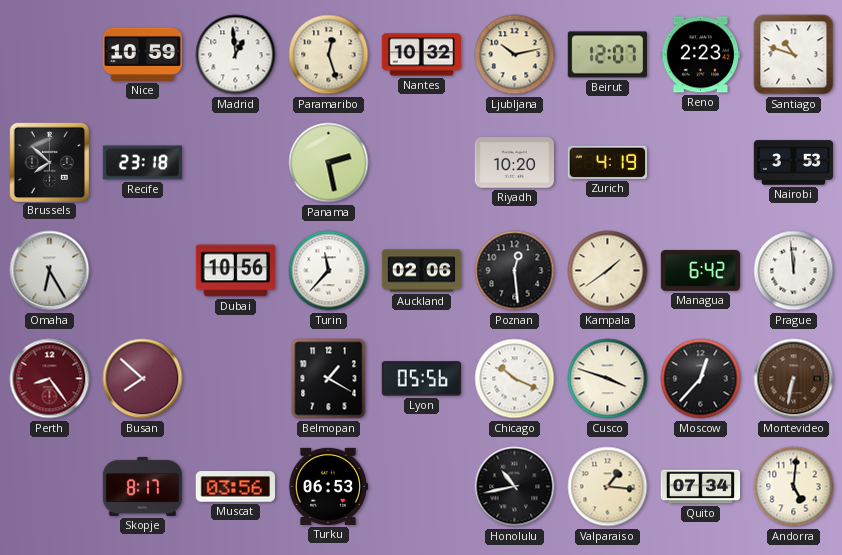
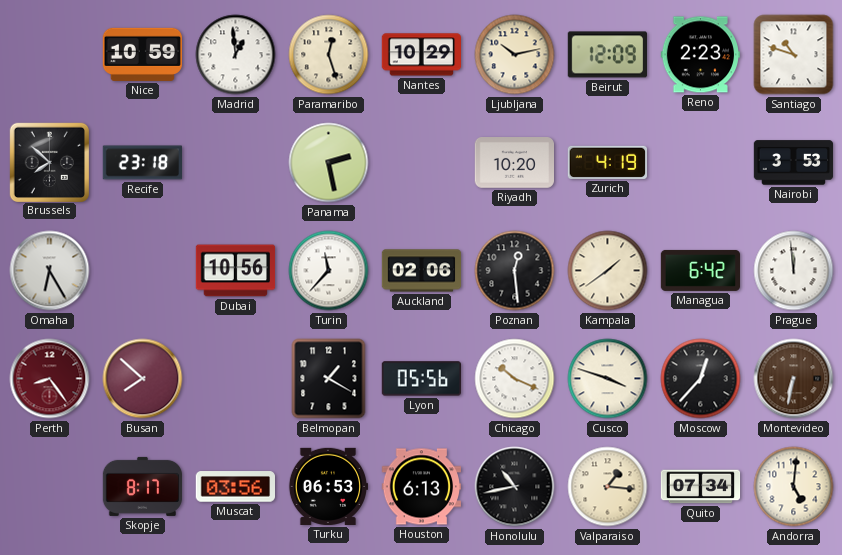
Nantes: 10:32 -> 10:29
Beirut: 12:07 -> 12:09
Houston: none -> 6:13
